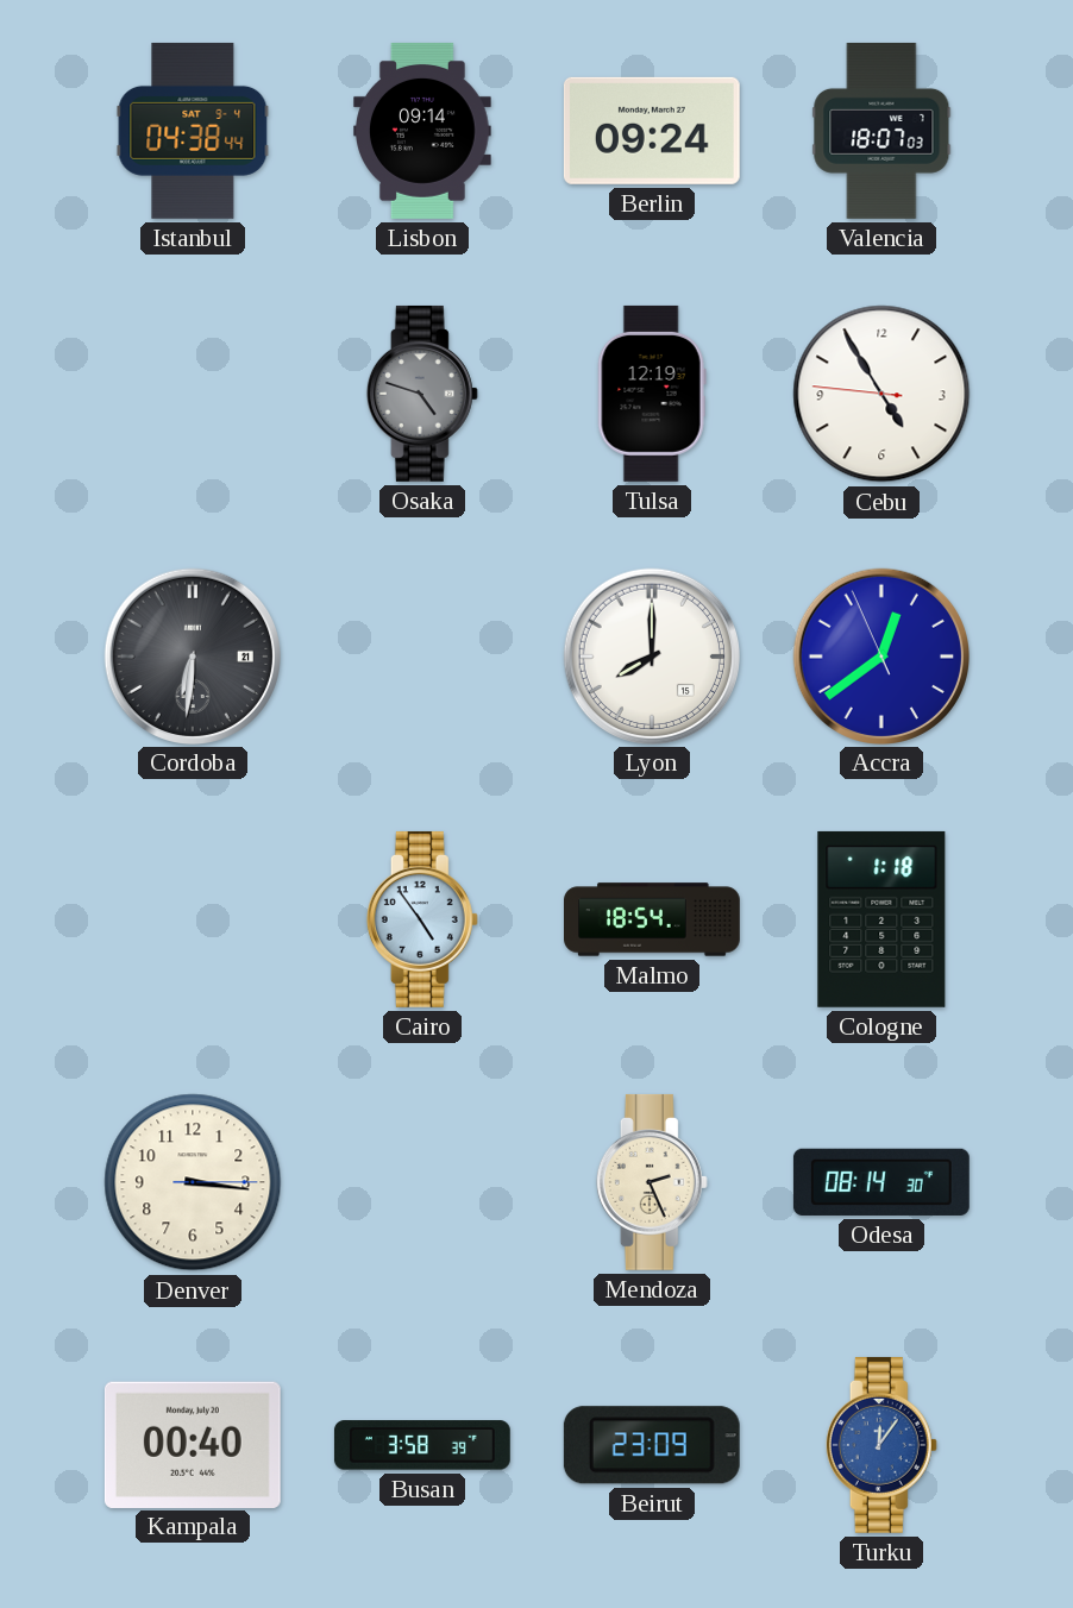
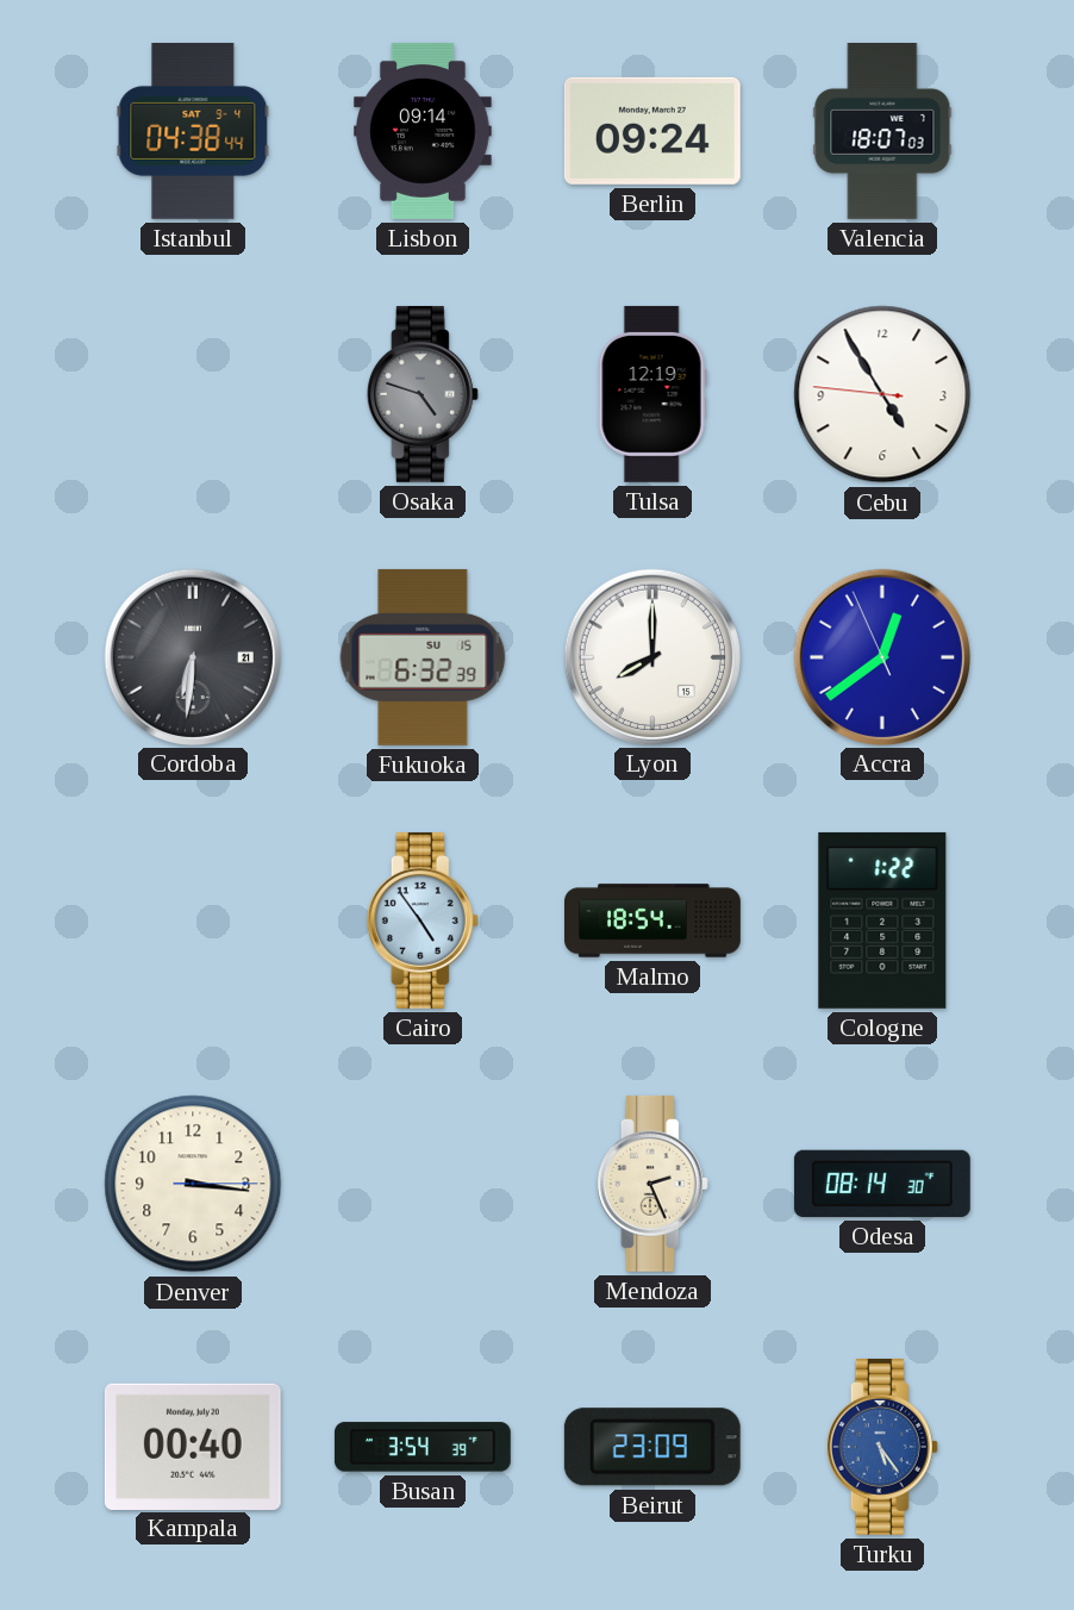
Fukuoka: none -> 6:32
Cologne: 1:18 -> 1:22
Busan: 3:58 -> 3:54
Turku: 12:06 -> 5:24
